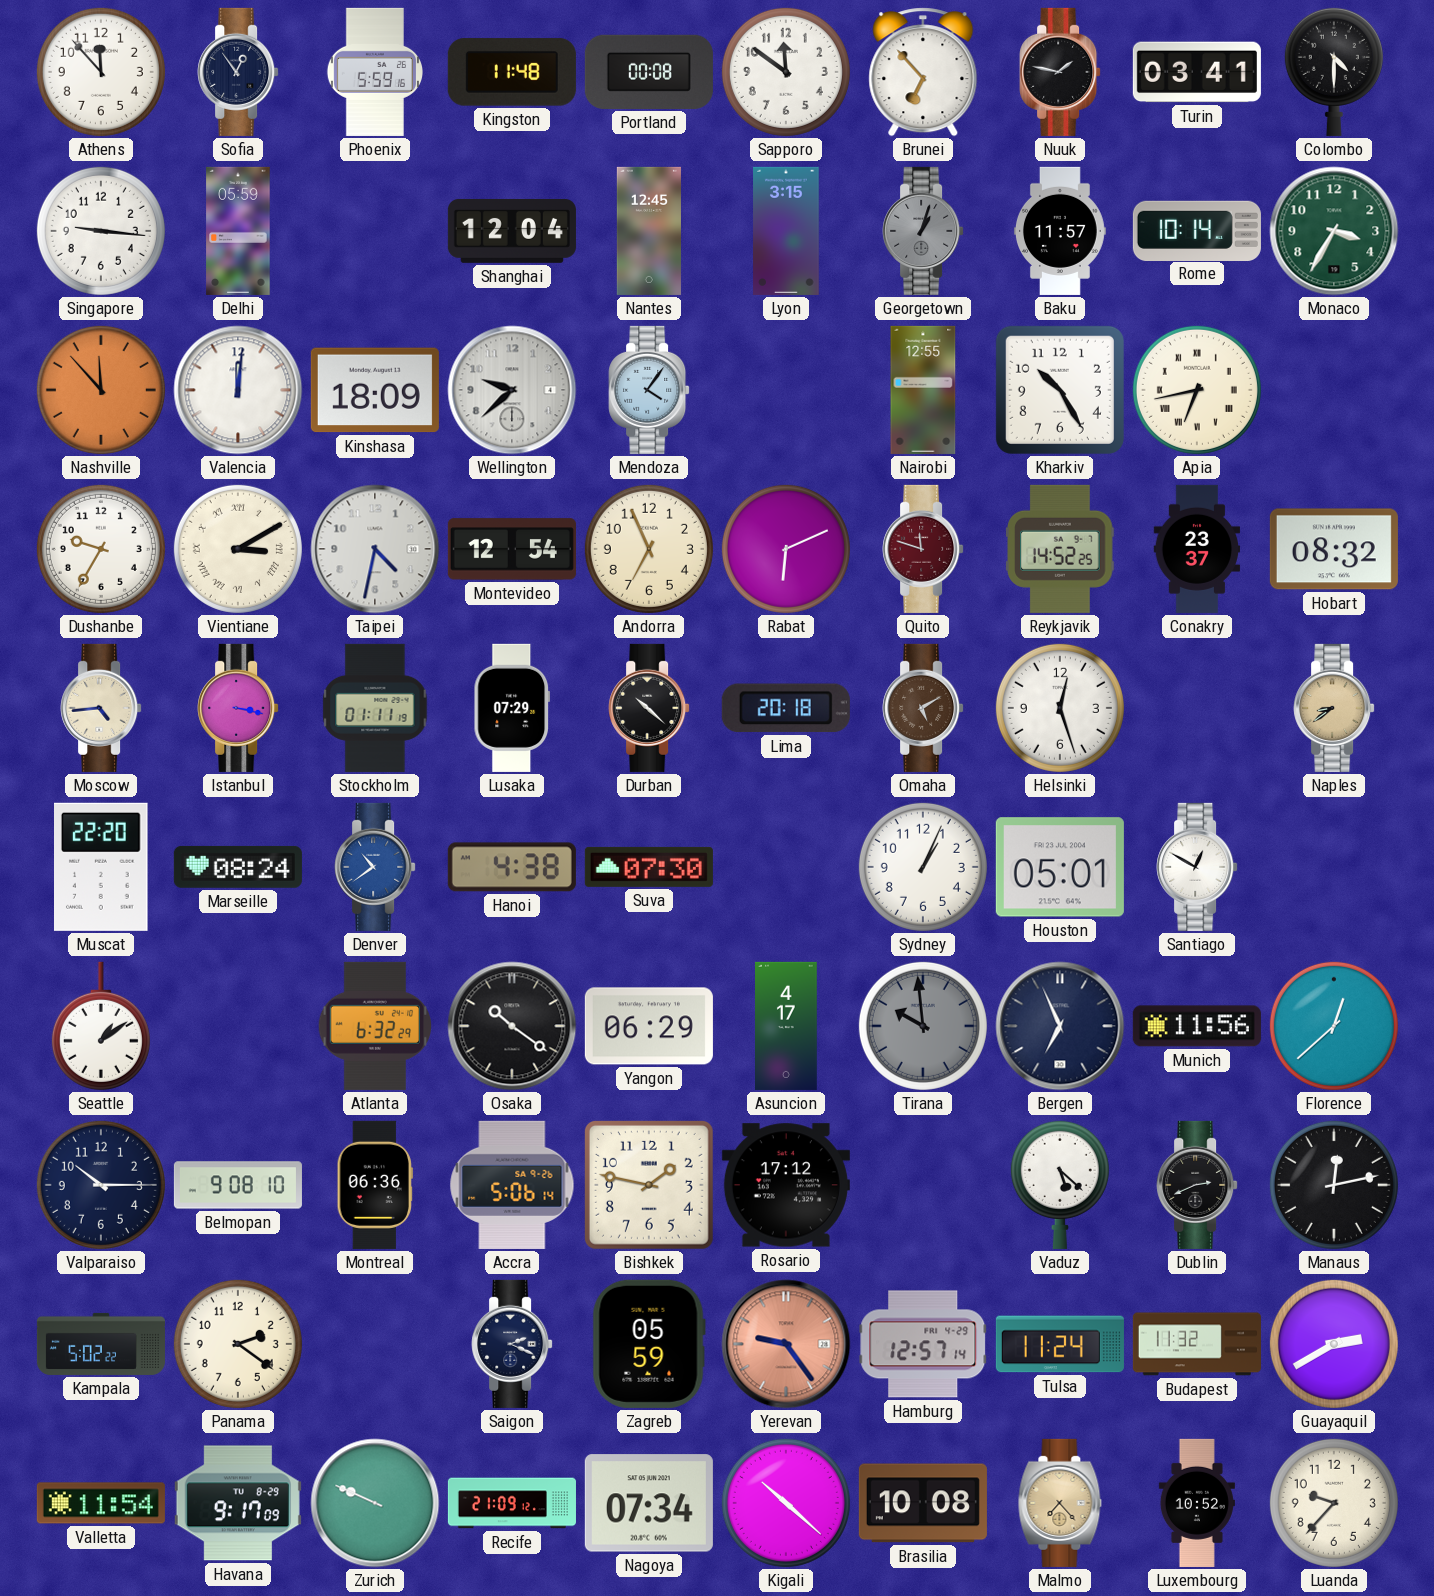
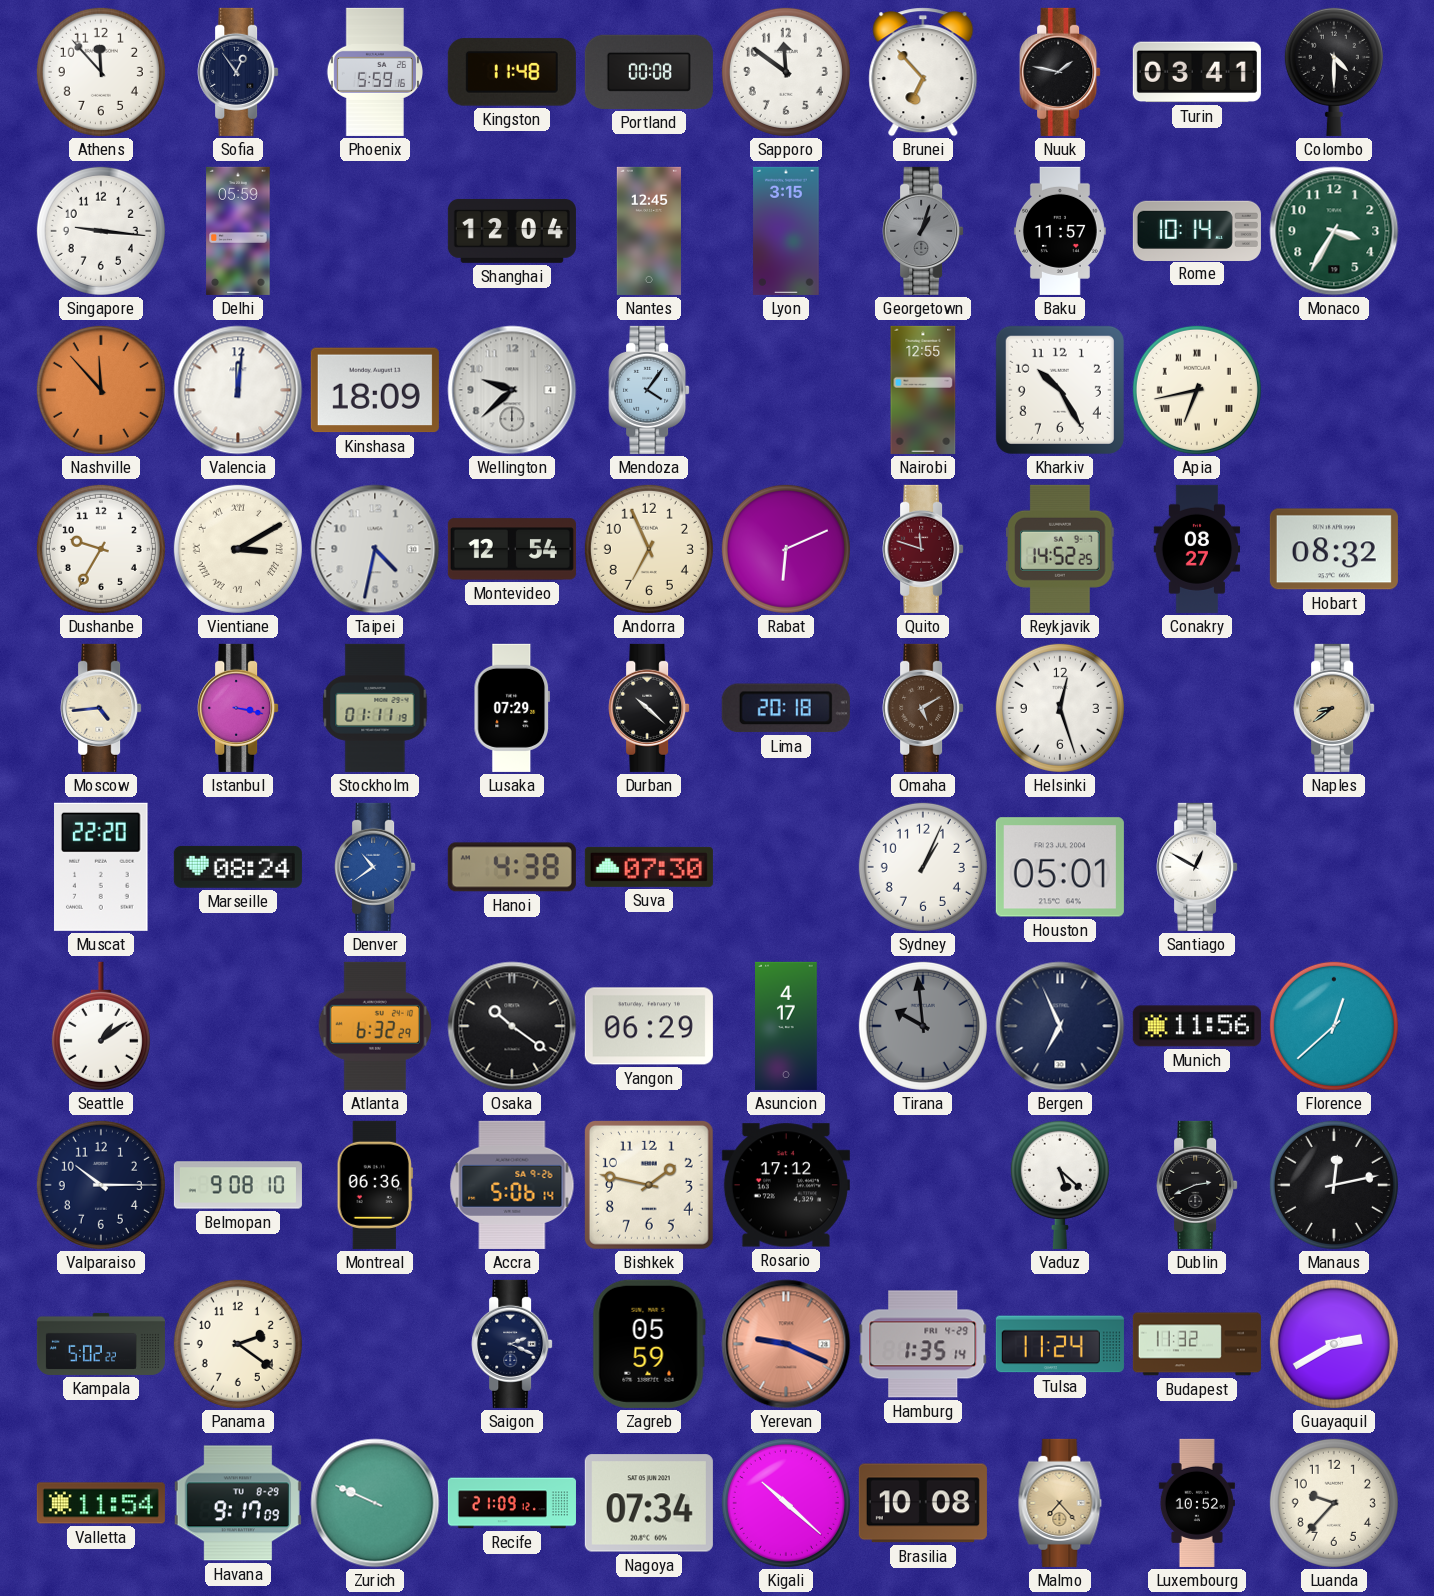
Conakry: 23:37 -> 08:27
Yerevan: 9:24 -> 9:19
Hamburg: 12:57 -> 1:35
